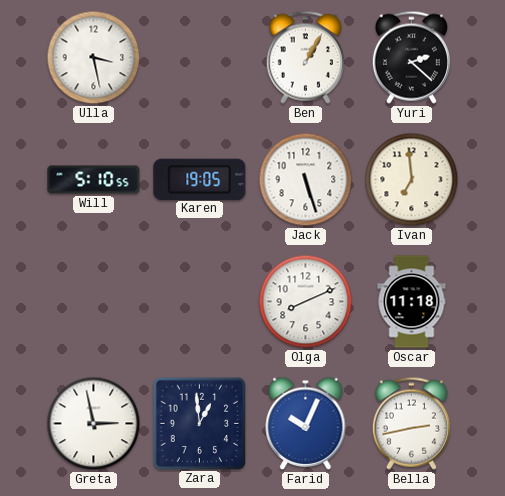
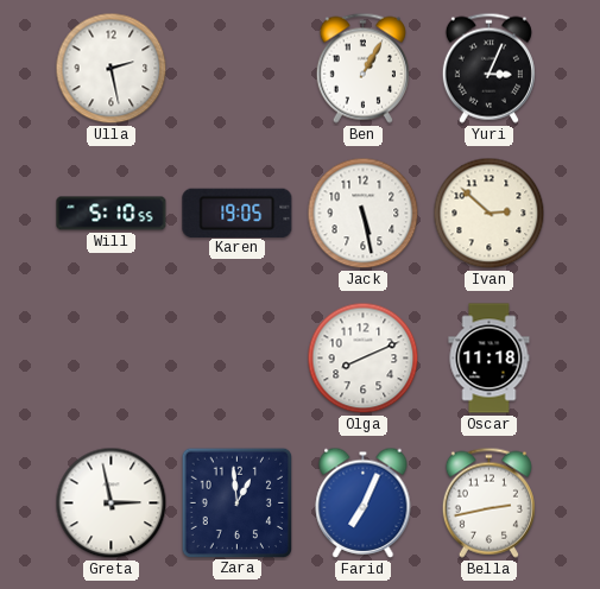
Ulla: 3:28 -> 2:28
Yuri: 2:22 -> 3:04
Jack: 5:27 -> 5:28
Ivan: 6:59 -> 2:52
Farid: 10:04 -> 7:04
